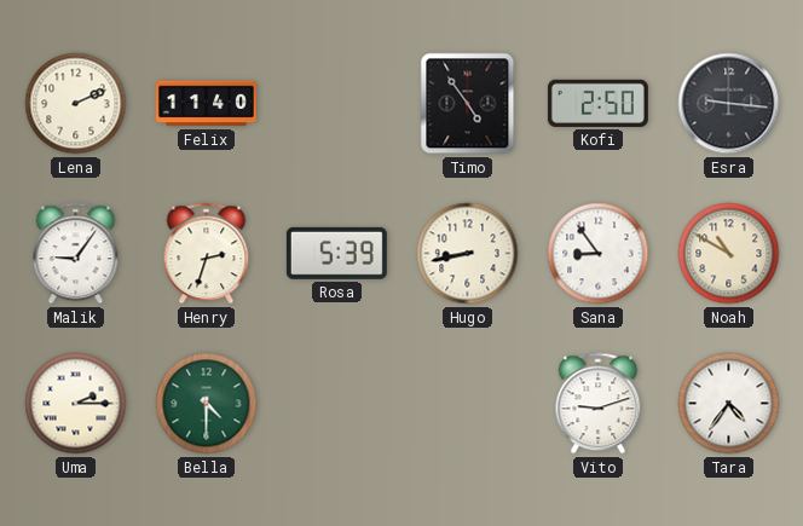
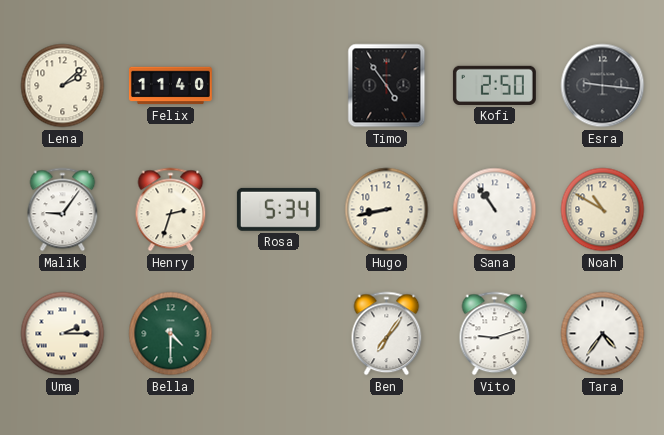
Lena: 2:11 -> 2:08
Rosa: 5:39 -> 5:34
Sana: 8:54 -> 10:54
Ben: none -> 7:06
